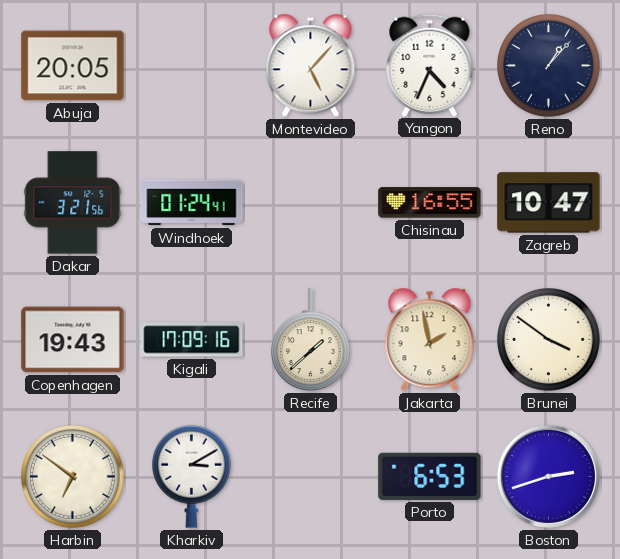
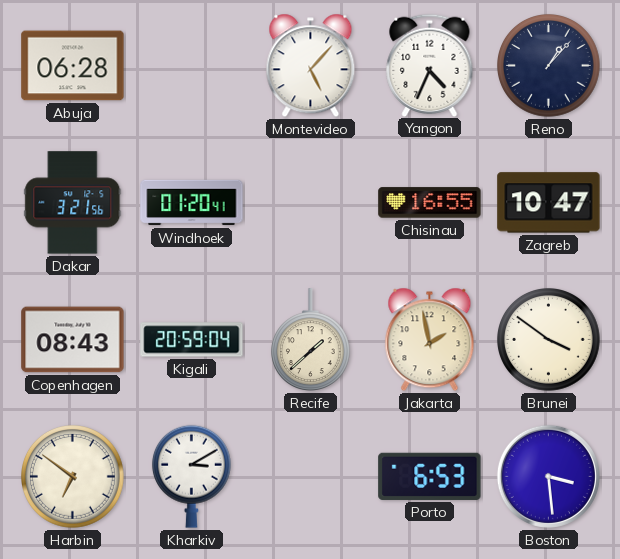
Abuja: 20:05 -> 06:28
Windhoek: 01:24 -> 01:20
Copenhagen: 19:43 -> 08:43
Kigali: 17:09 -> 20:59
Boston: 2:42 -> 3:29
